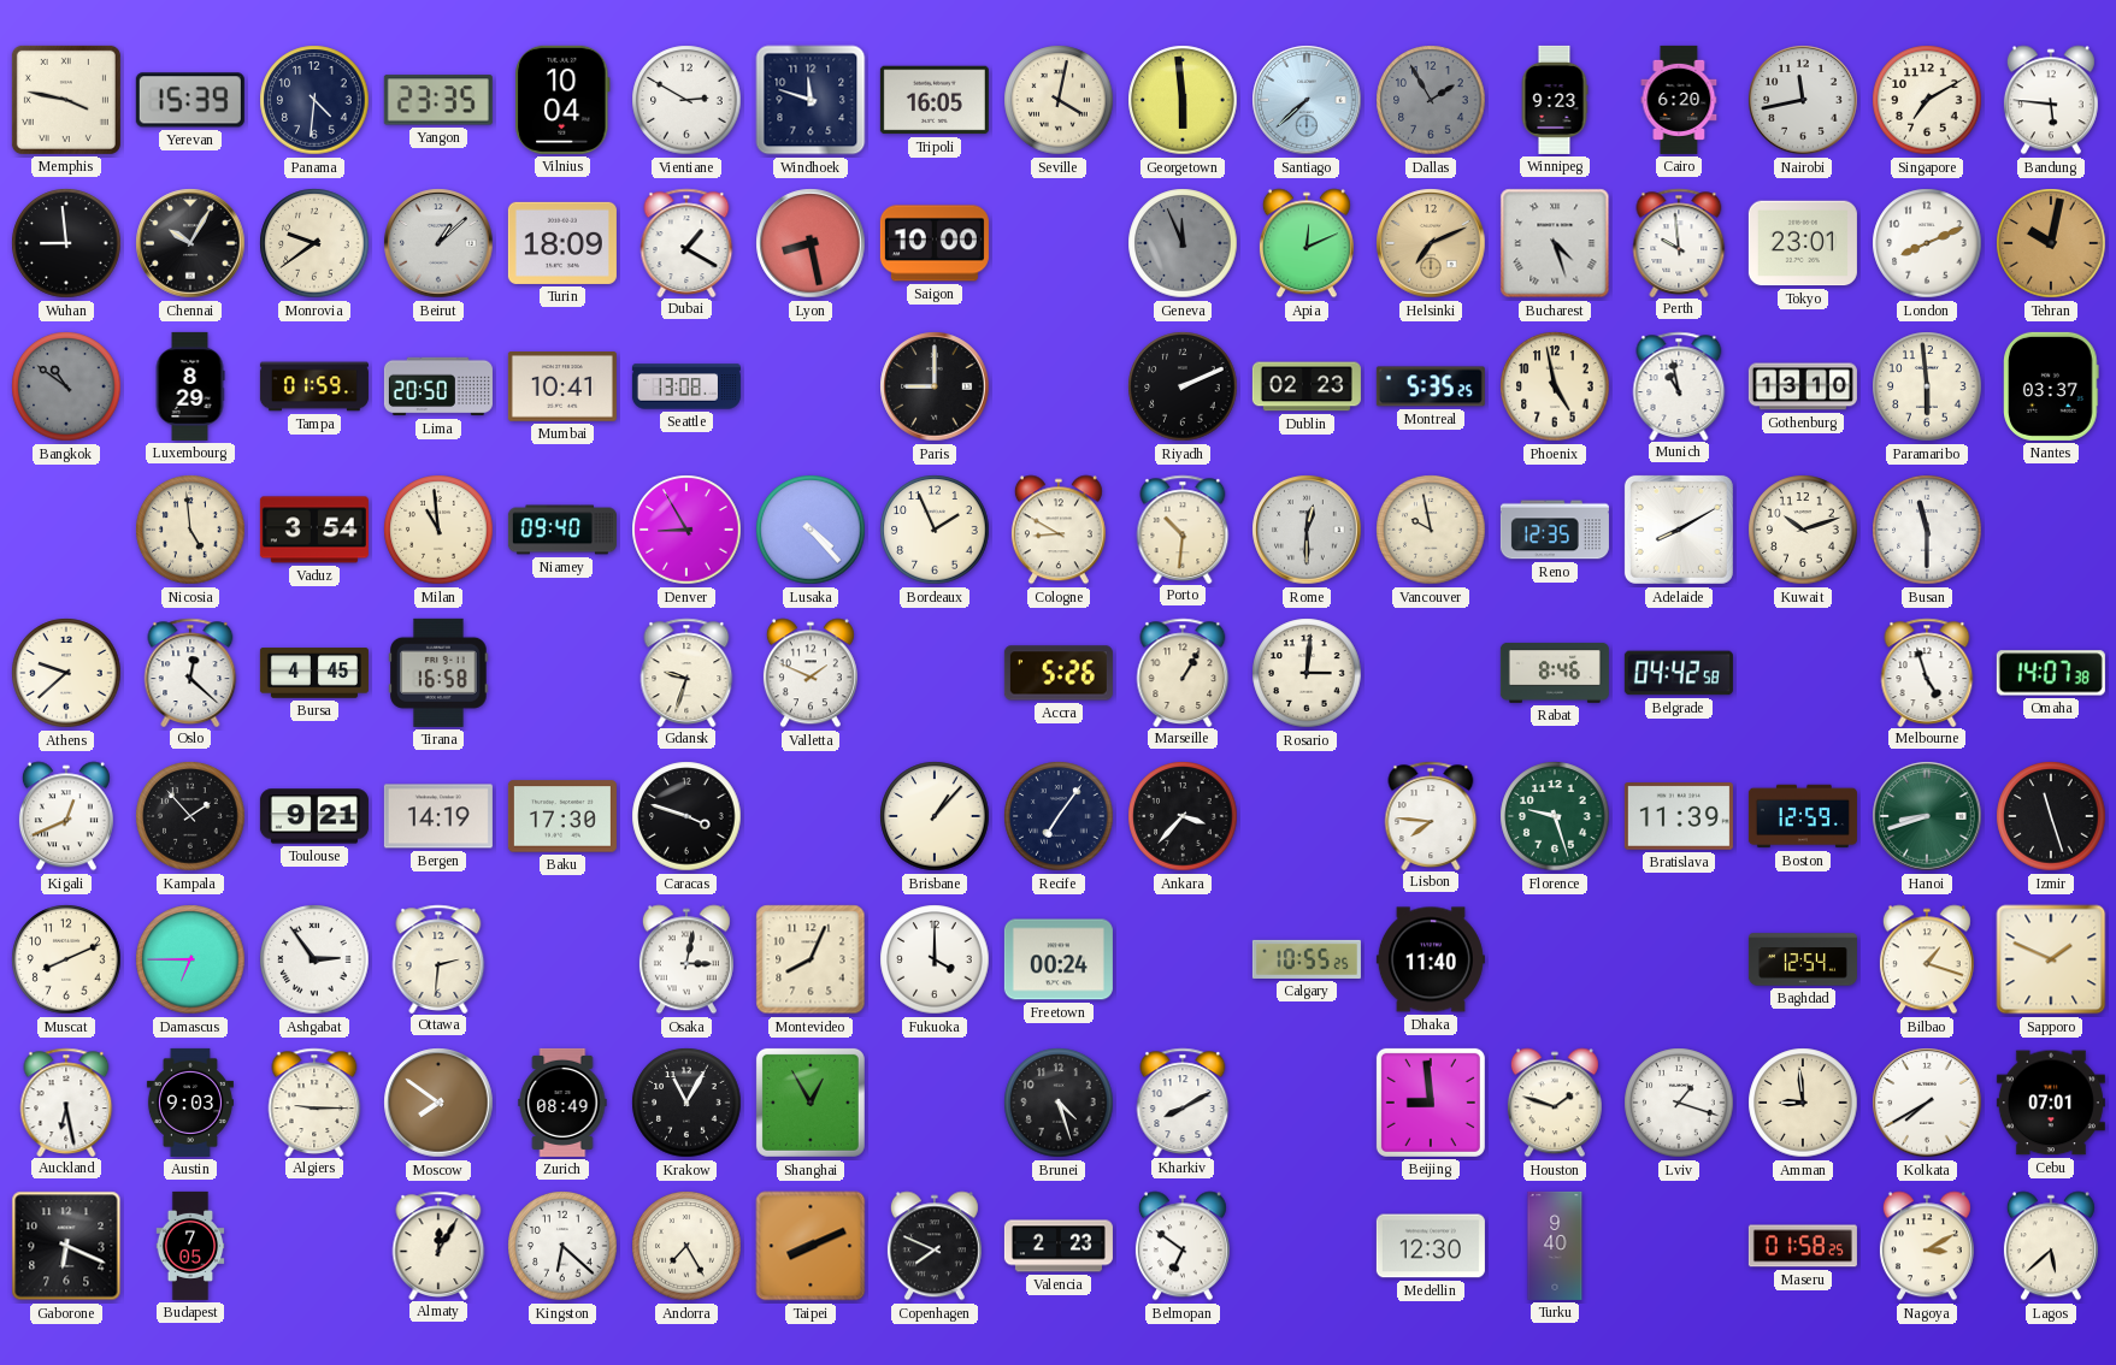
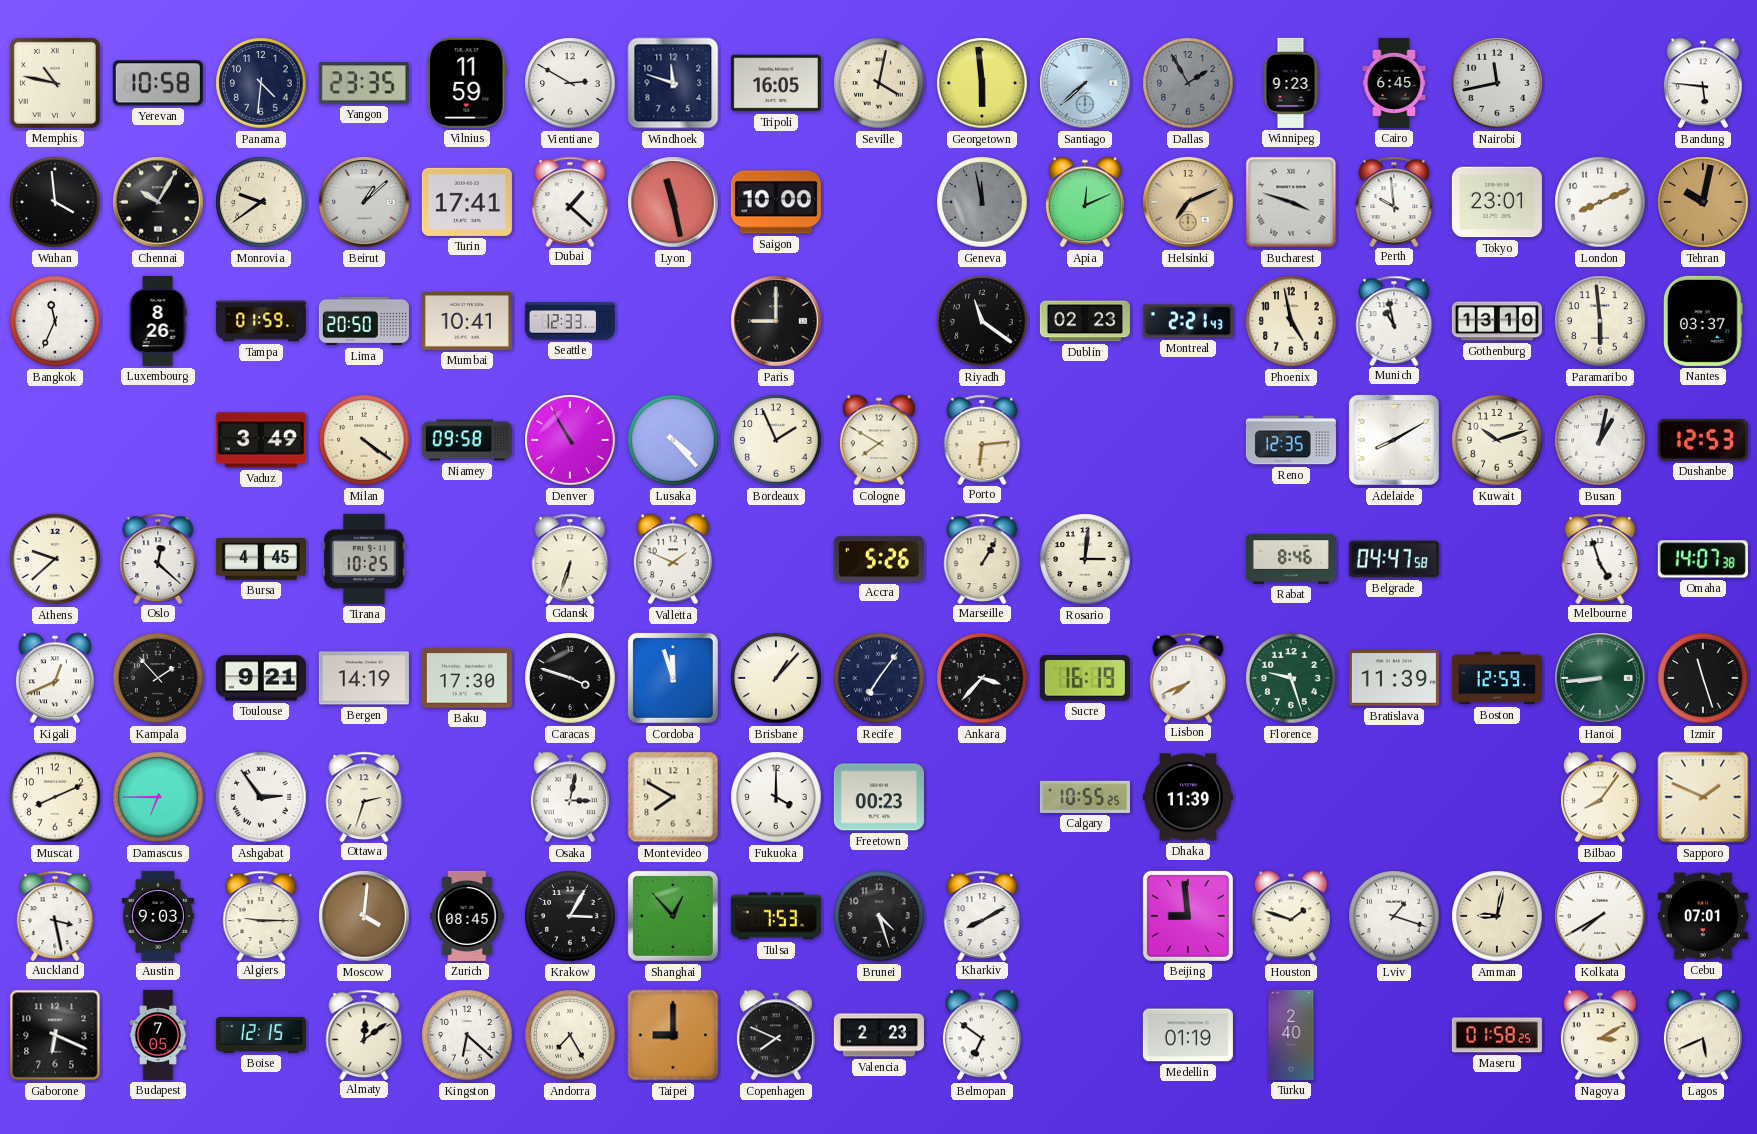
Memphis: 3:47 -> 10:47
Yerevan: 15:39 -> 10:58
Vilnius: 10:04 -> 11:59
Cairo: 6:20 -> 6:45
Singapore: 7:10 -> none
Wuhan: 8:59 -> 3:59
Turin: 18:09 -> 17:41
Dubai: 1:20 -> 1:22
Lyon: 8:28 -> 11:28
Geneva: 11:56 -> 11:58
Bucharest: 4:27 -> 3:48
Bangkok: 10:51 -> 11:34
Bangkok dial: grey -> white
Luxembourg: 8:29 -> 8:26
Seattle: 13:08 -> 12:33
Riyadh: 2:11 -> 11:21
Montreal: 5:35 -> 2:21
Nicosia: 4:59 -> none
Vaduz: 3:54 -> 3:49
Milan: 10:59 -> 4:21
Niamey: 09:40 -> 09:58
Denver: 8:55 -> 10:55
Cologne: 8:50 -> 7:50
Porto: 10:31 -> 6:14
Rome: 12:30 -> none
Vancouver: 9:58 -> none
Busan: 11:30 -> 1:02
Dushanbe: none -> 12:53
Tirana: 16:58 -> 10:25
Gdansk: 9:33 -> 6:33
Belgrade: 04:42 -> 04:47
Cordoba: none -> 11:57
Sucre: none -> 16:19
Lisbon: 7:46 -> 7:41
Hanoi: 8:42 -> 8:44
Ottawa: 2:31 -> 2:33
Montevideo: 8:04 -> 7:50
Freetown: 00:24 -> 00:23
Dhaka: 11:40 -> 11:39
Baghdad: 12:54 -> none
Bilbao: 1:18 -> 8:06
Auckland: 6:28 -> 3:28
Moscow: 7:51 -> 4:01
Zurich: 08:49 -> 08:45
Krakow: 11:05 -> 3:05
Shanghai: 12:55 -> 12:53
Tulsa: none -> 7:53
Amman: 8:59 -> 9:02
Boise: none -> 12:15
Almaty: 12:05 -> 12:09
Taipei: 8:11 -> 9:00
Medellin: 12:30 -> 01:19
Turku: 9:40 -> 2:40
Lagos: 5:38 -> 5:41
